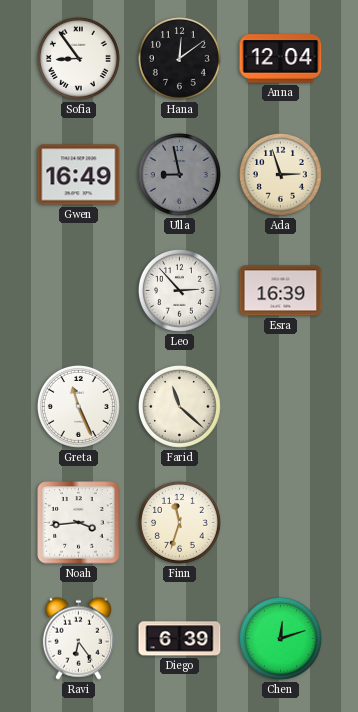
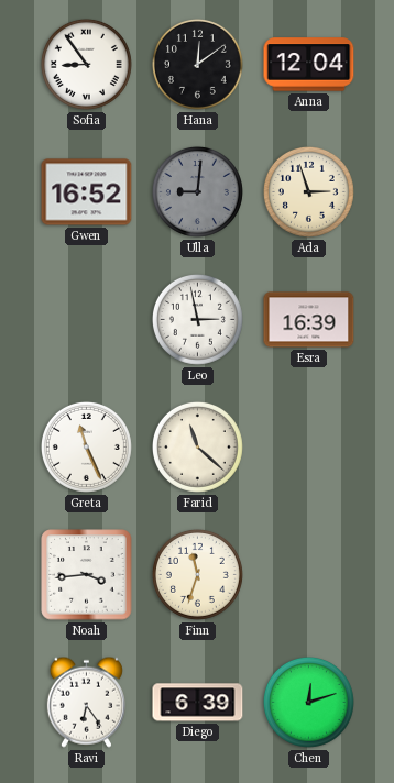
Gwen: 16:49 -> 16:52
Ulla: 8:58 -> 9:01
Leo: 2:53 -> 2:58
